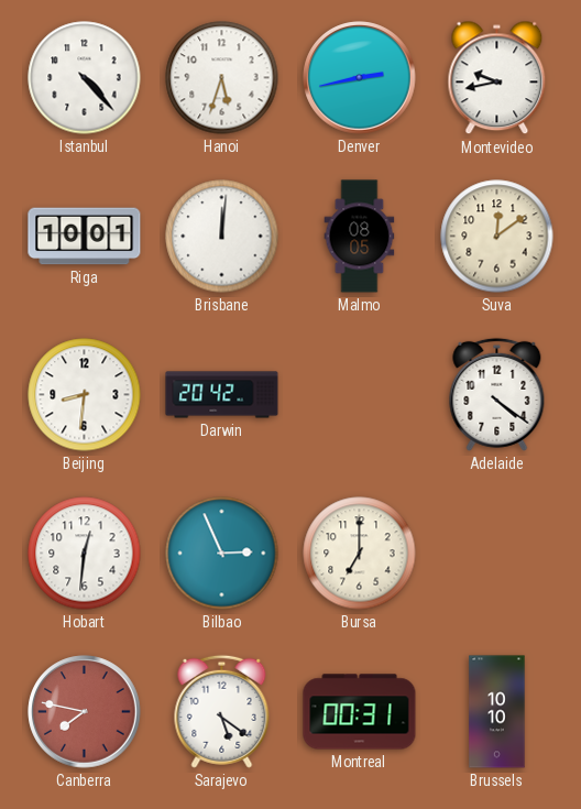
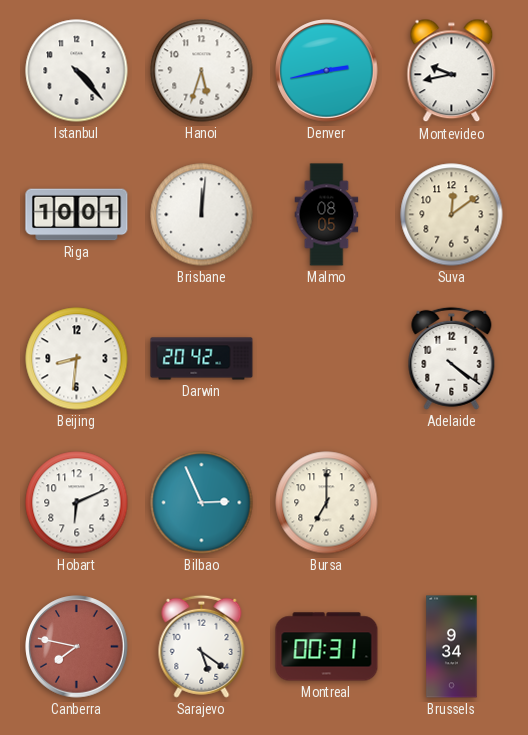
Hobart: 12:31 -> 6:11
Brussels: 10:10 -> 9:34
